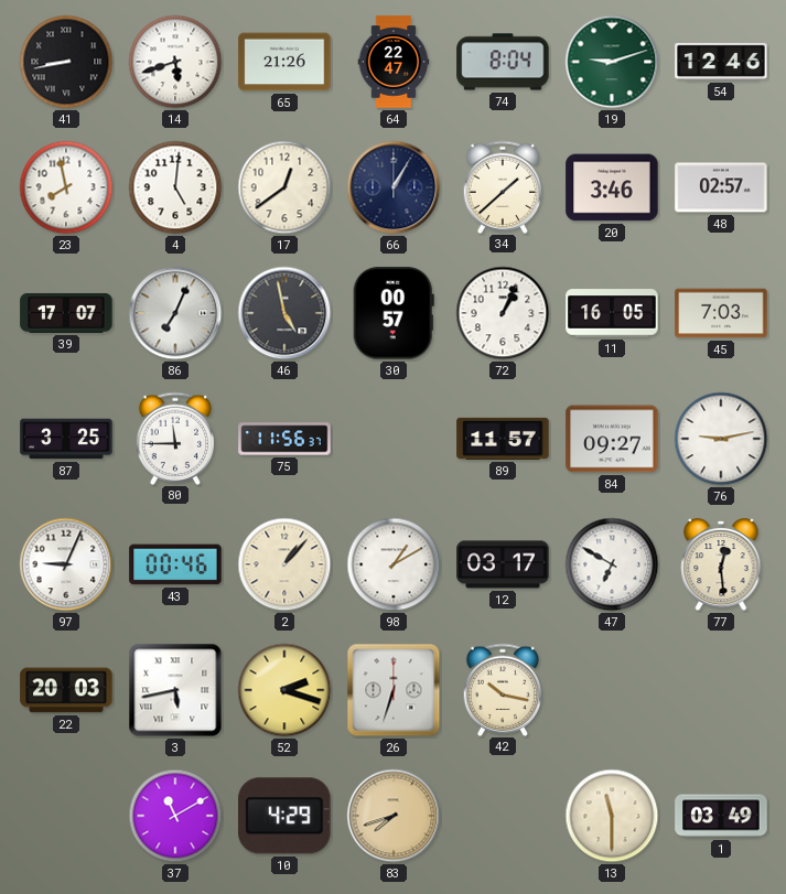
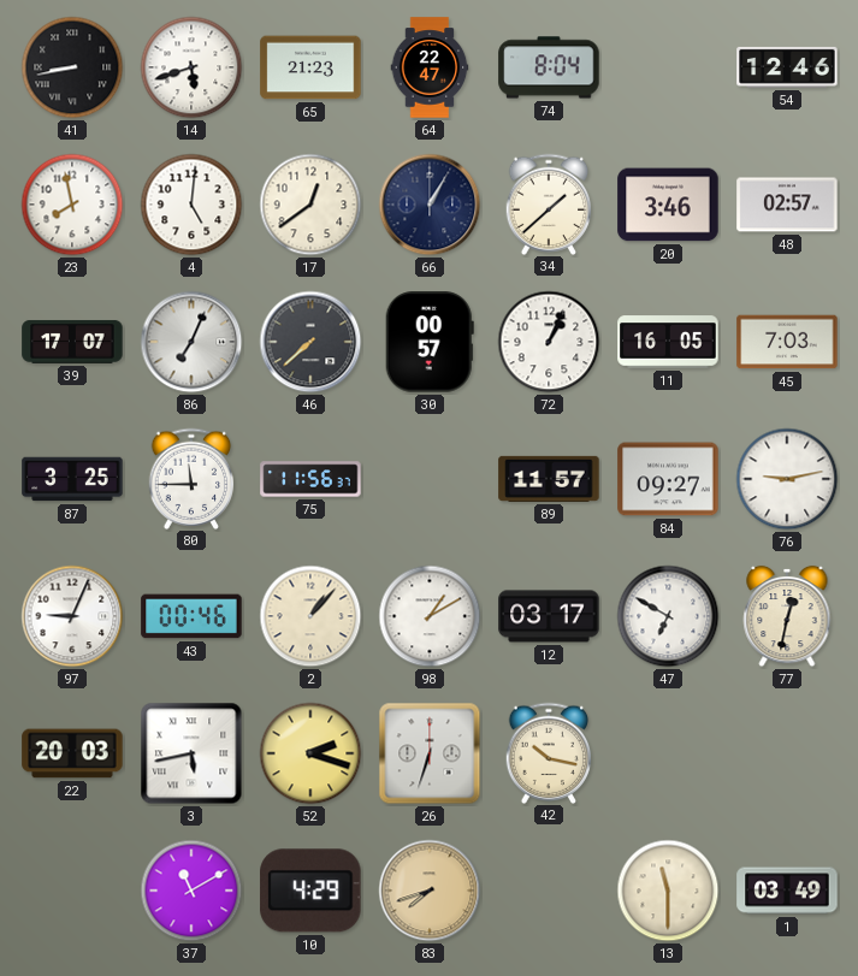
65: 21:26 -> 21:23
19: 9:12 -> none
46: 4:58 -> 7:38
77: 12:29 -> 12:32
